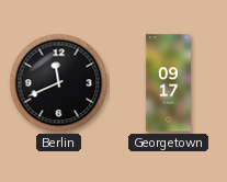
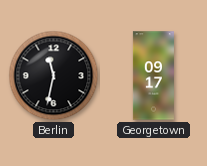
Berlin: 11:41 -> 11:32
